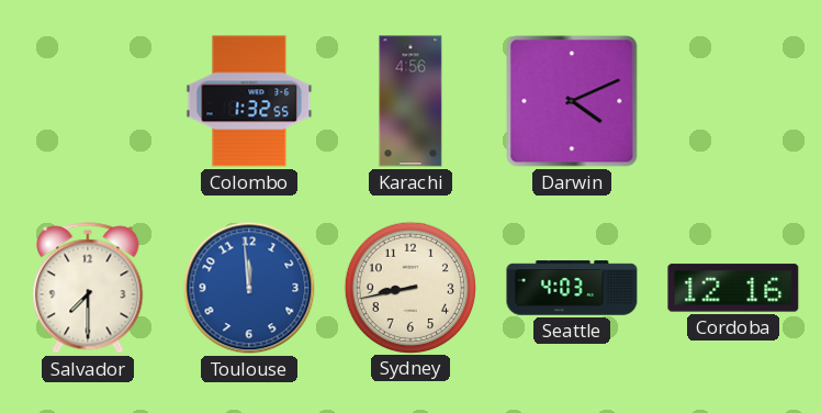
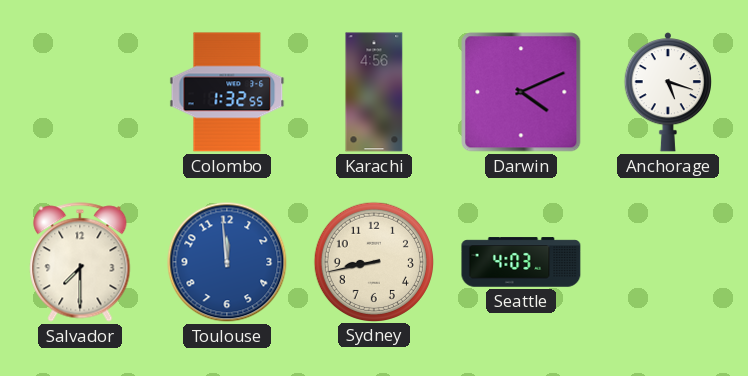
Anchorage: none -> 5:18
Cordoba: 12:16 -> none
